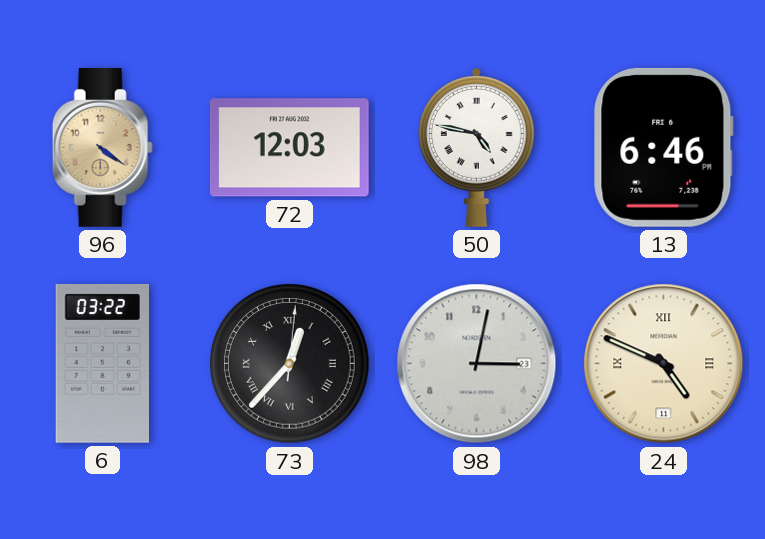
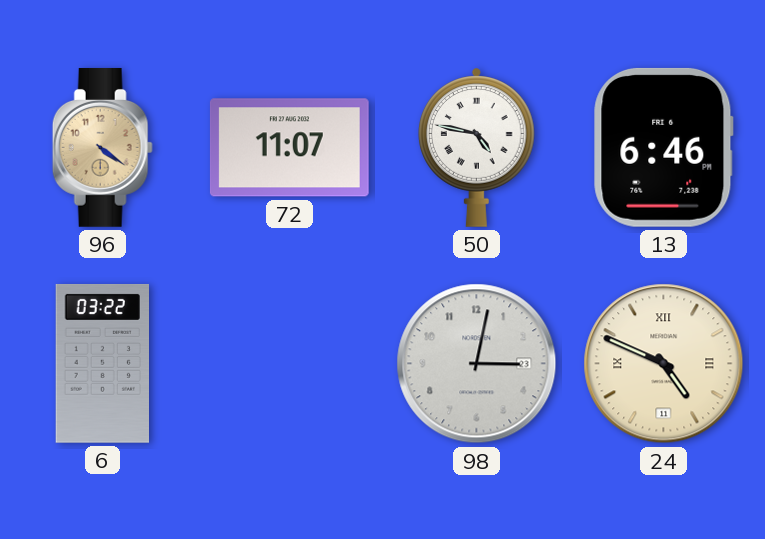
72: 12:03 -> 11:07
73: 12:37 -> none
